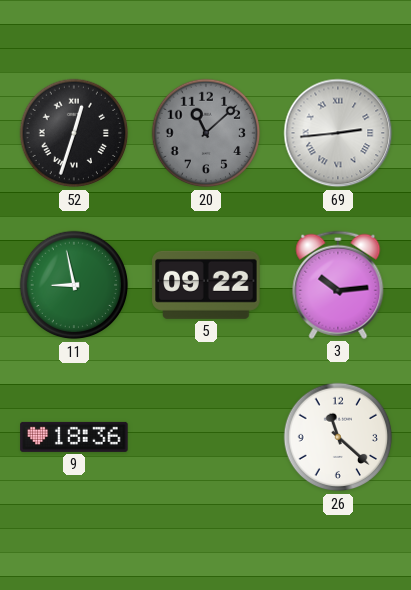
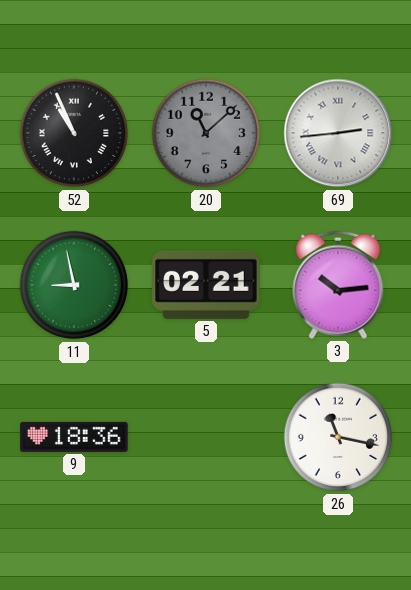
52: 12:33 -> 10:56
5: 09:22 -> 02:21
26: 11:22 -> 11:17
